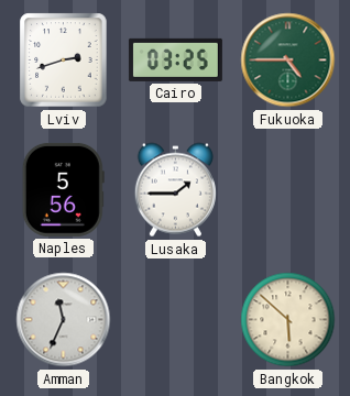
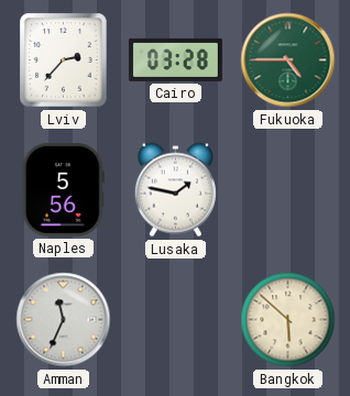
Lviv: 2:42 -> 2:37
Cairo: 03:25 -> 03:28
Lusaka: 1:45 -> 1:47
